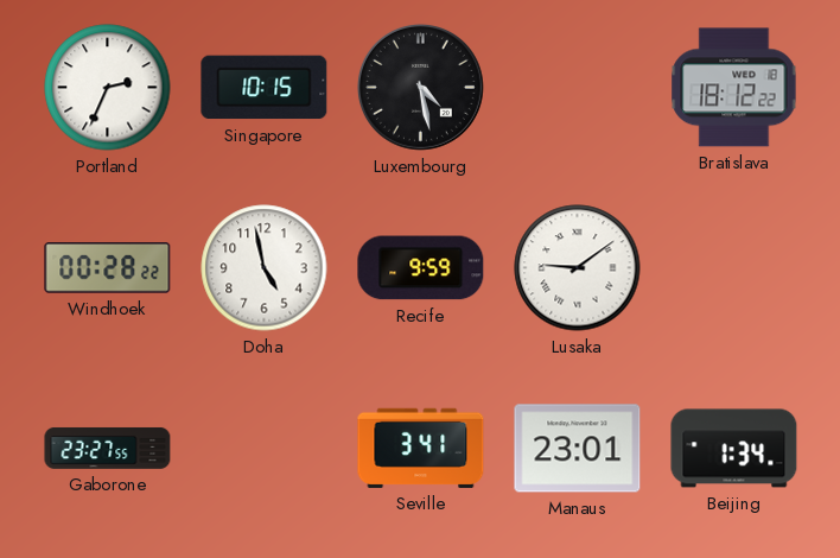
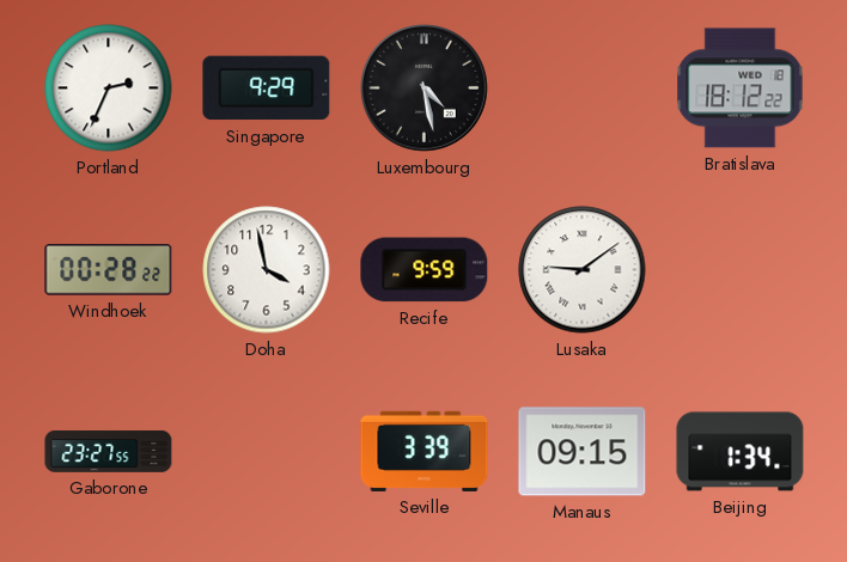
Singapore: 10:15 -> 9:29
Doha: 4:58 -> 3:58
Seville: 3:41 -> 3:39
Manaus: 23:01 -> 09:15
